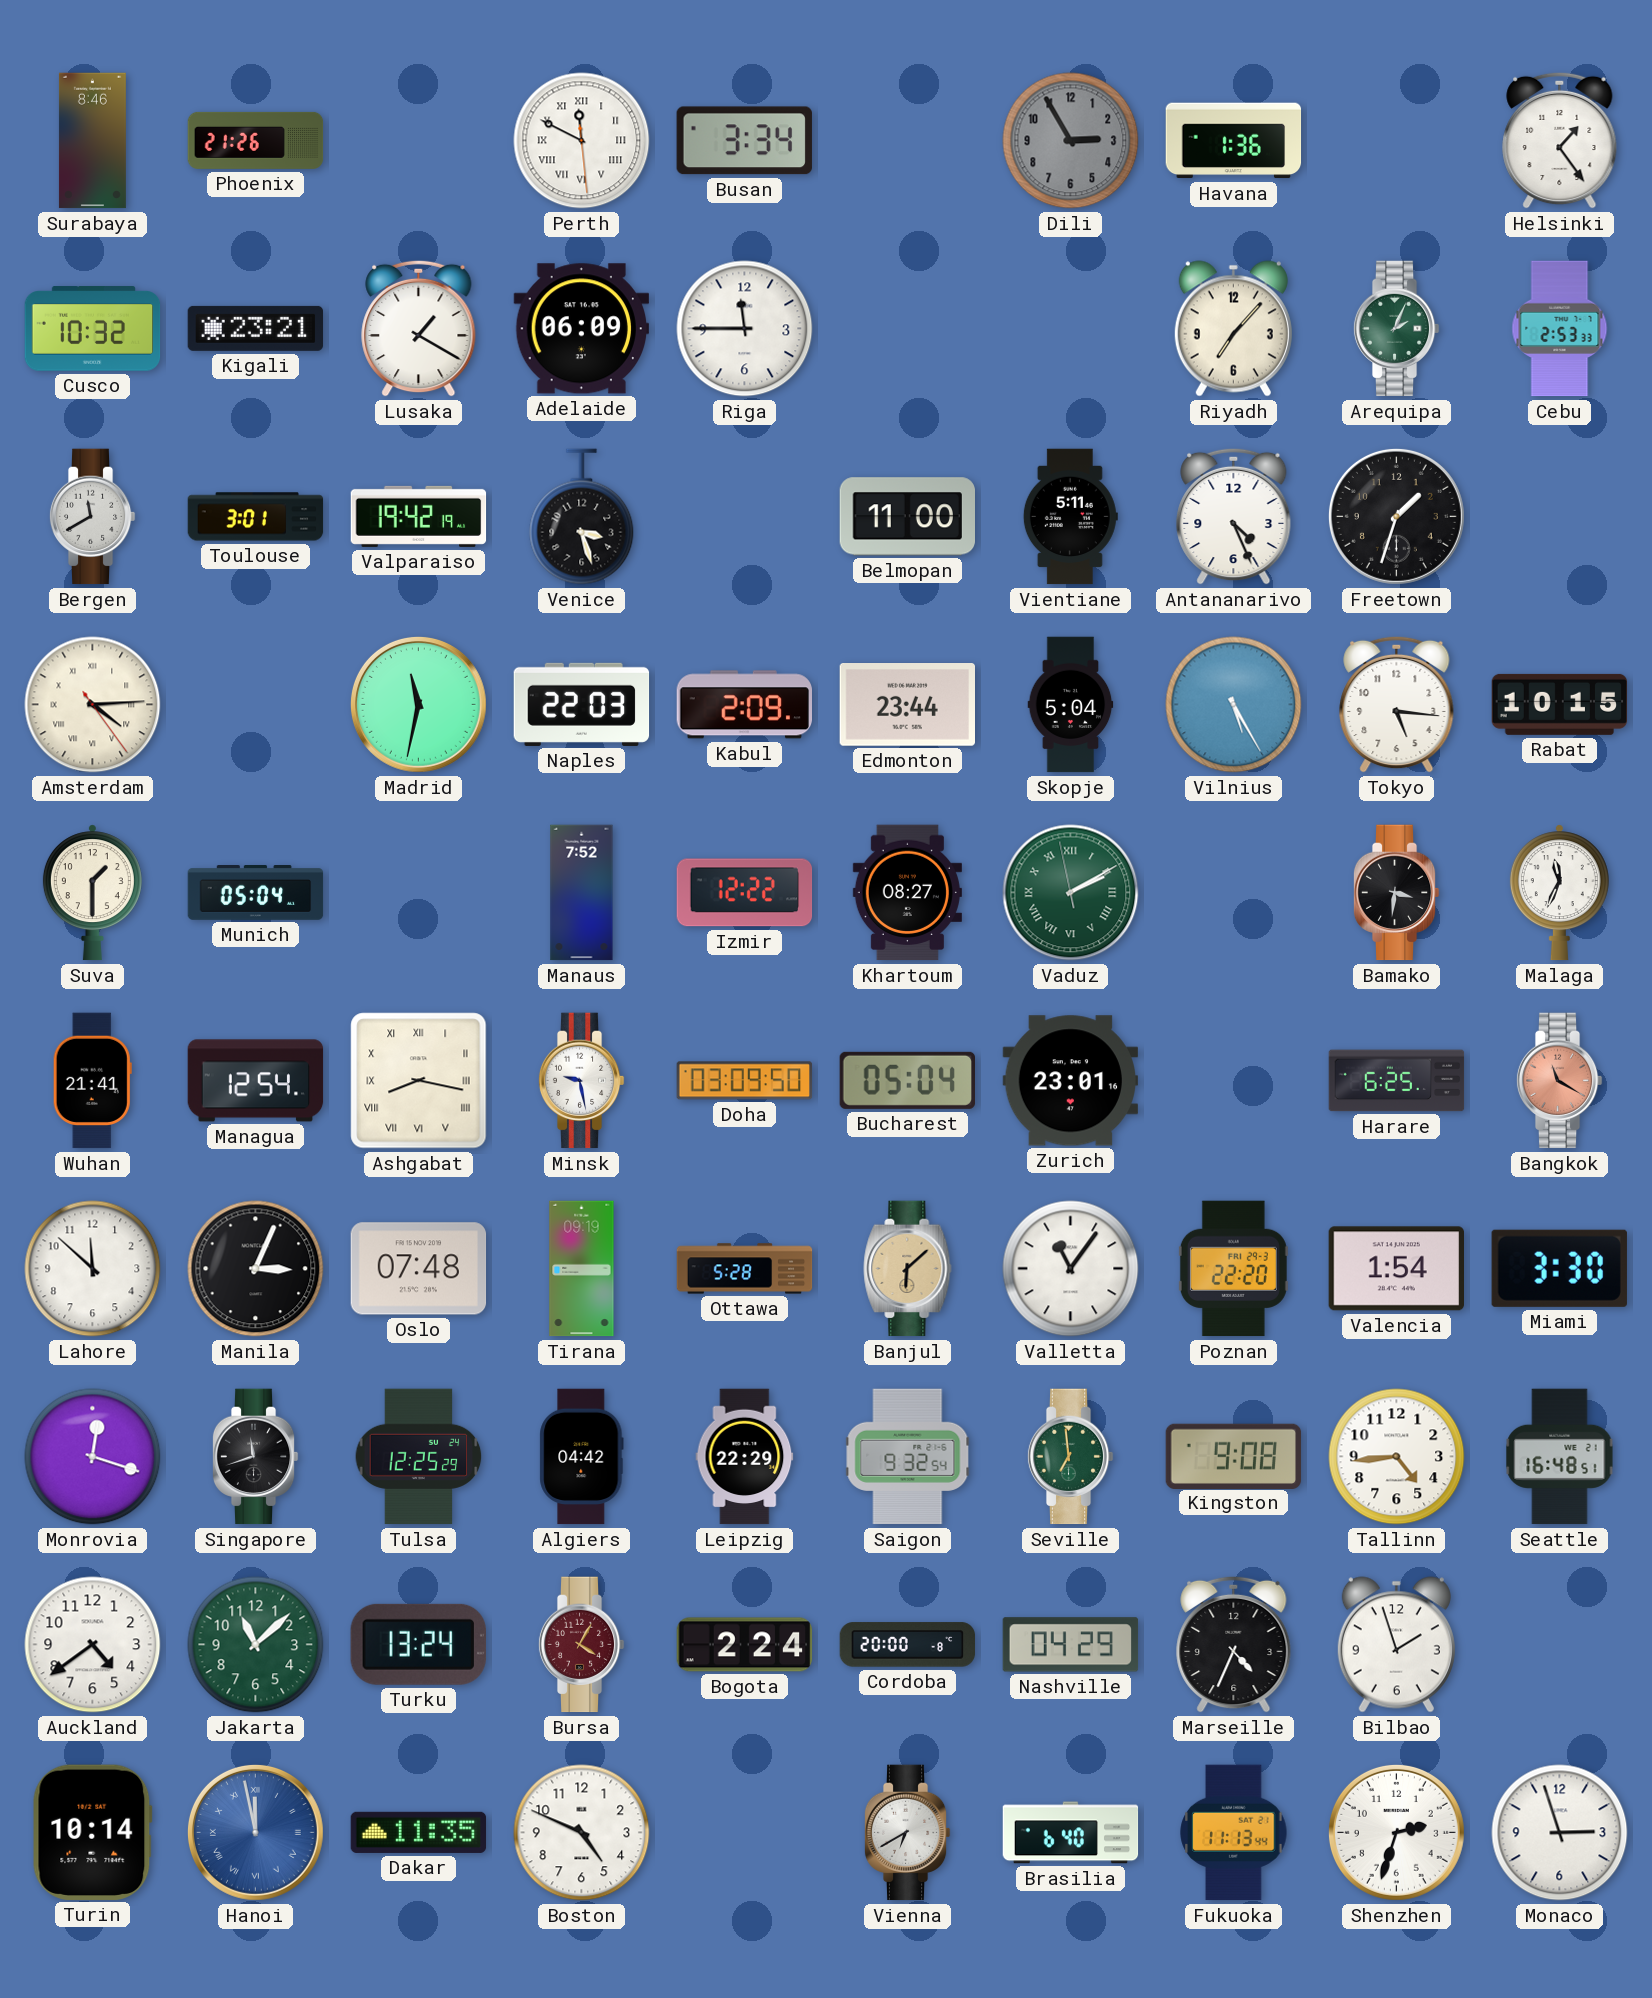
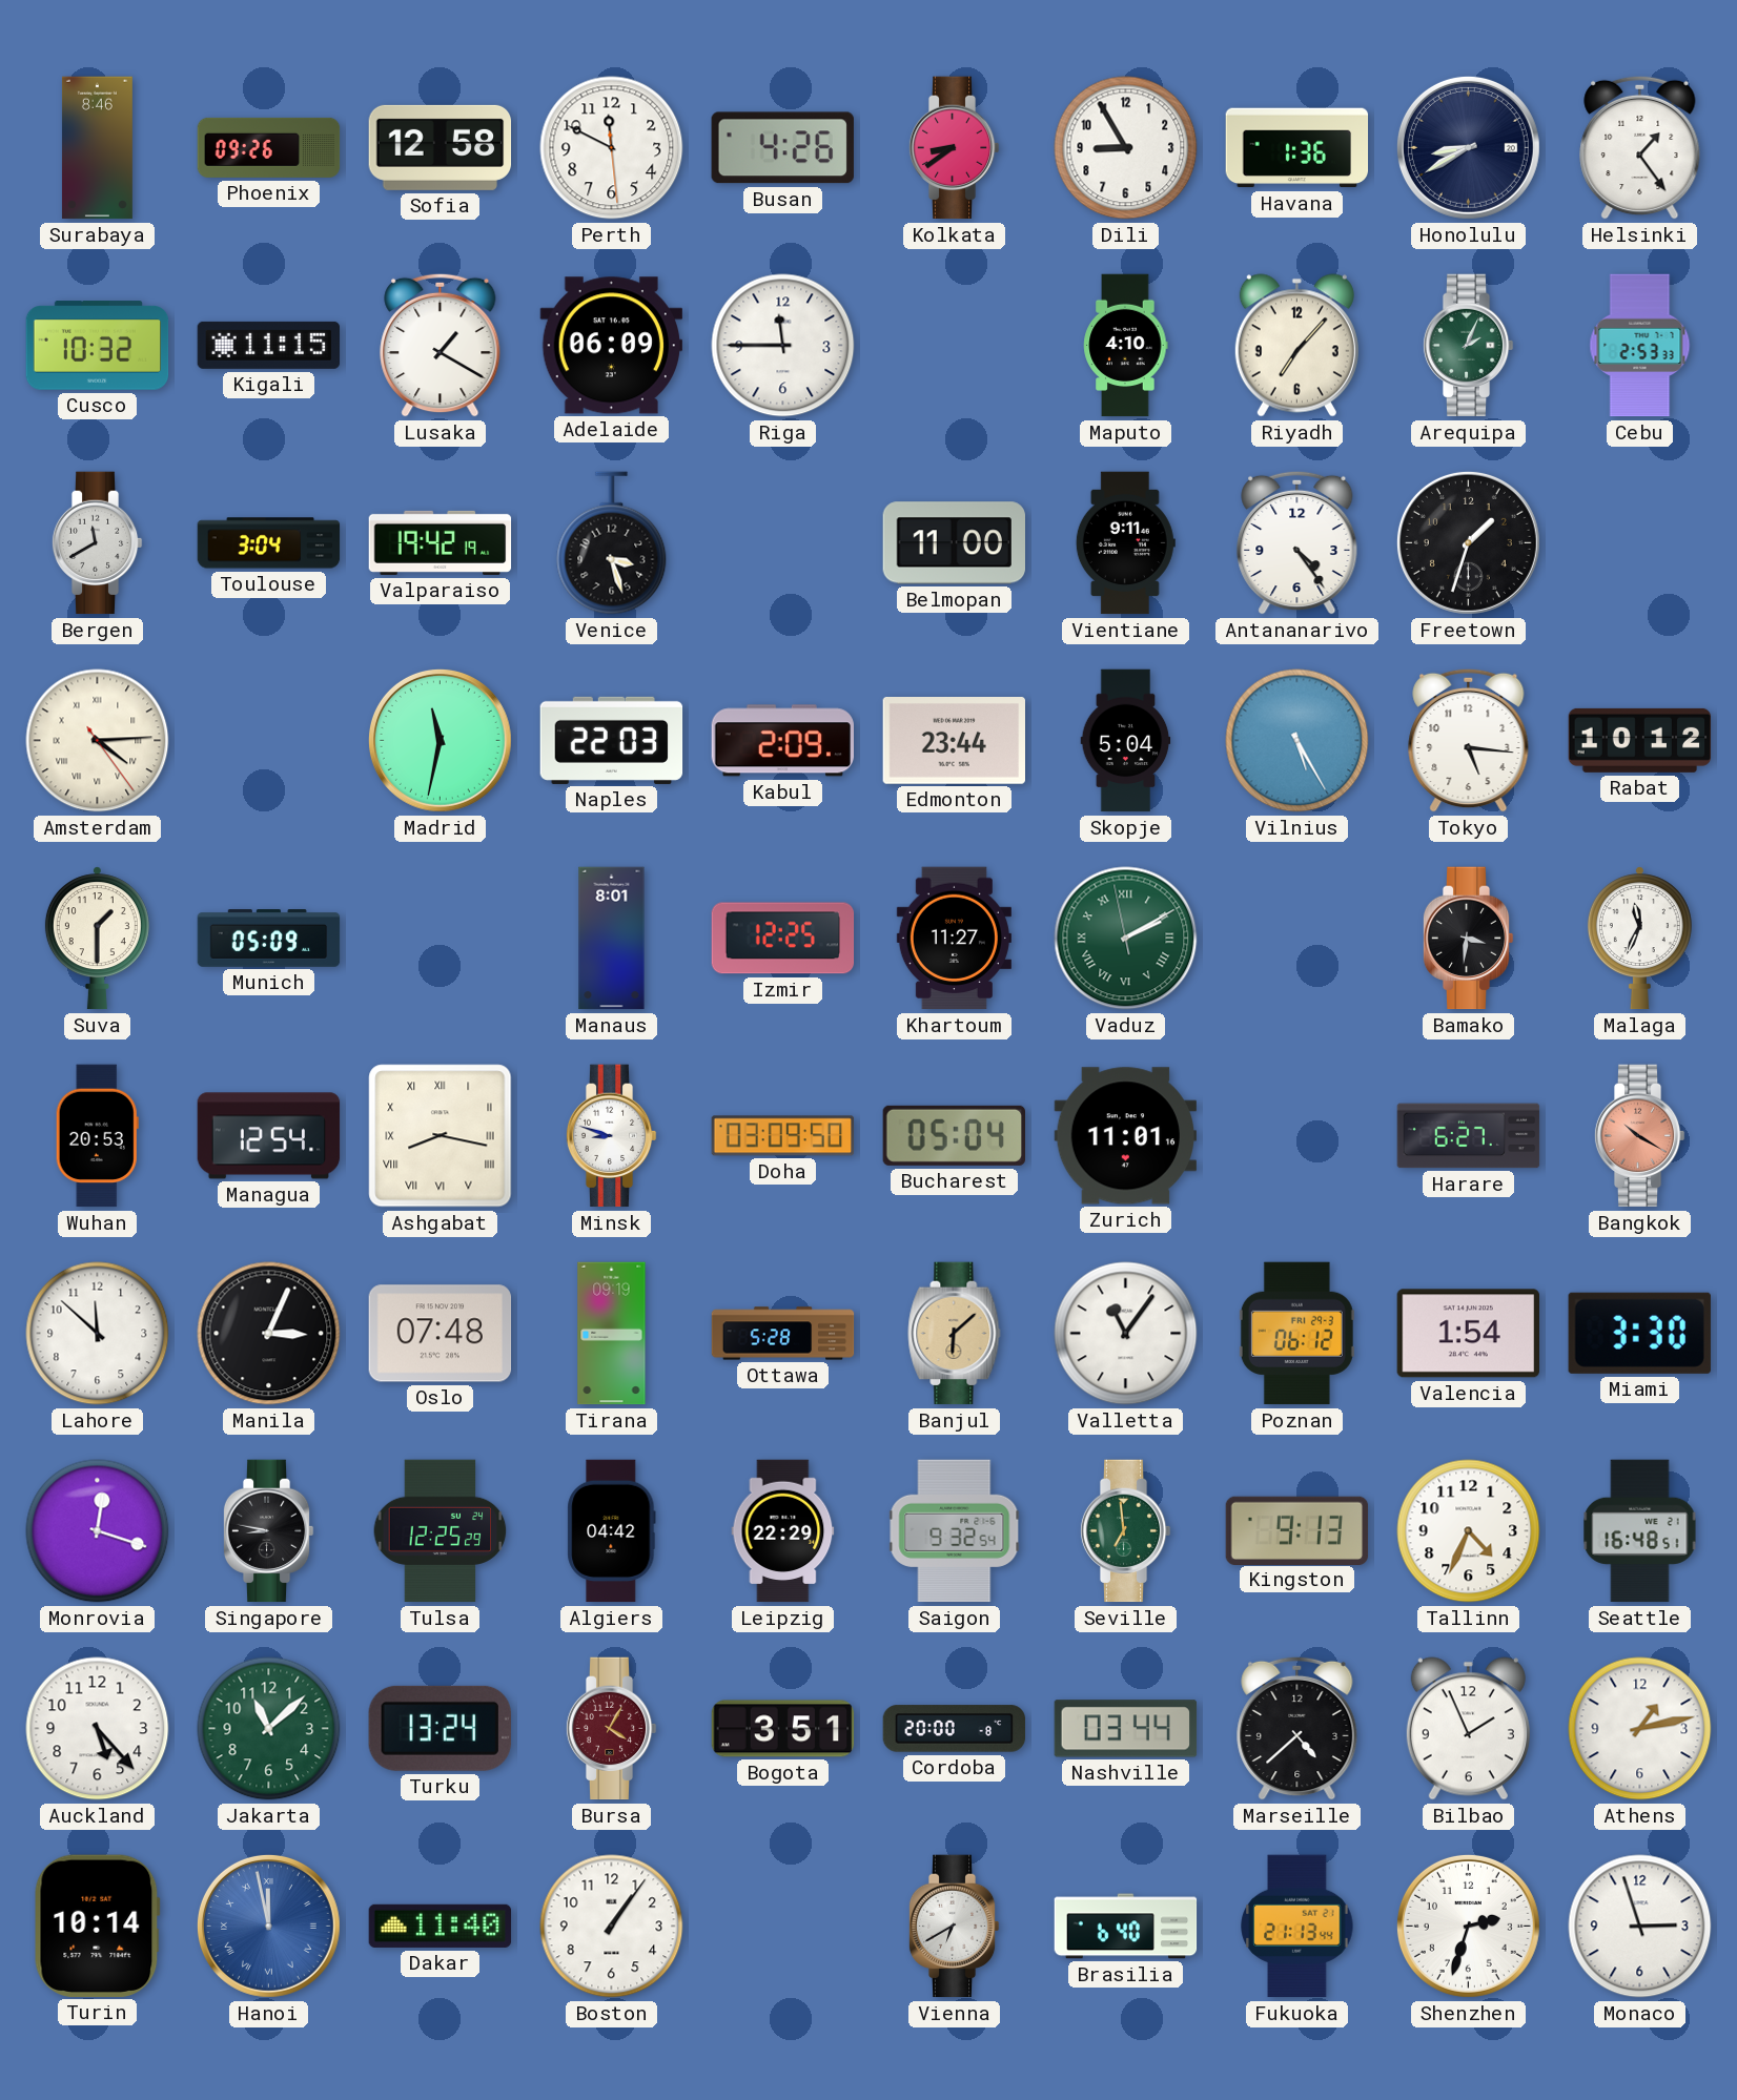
Phoenix: 21:26 -> 09:26
Sofia: none -> 12:58
Perth numerals: Roman -> Arabic
Busan: 3:34 -> 4:26
Kolkata: none -> 8:39
Dili: 2:55 -> 8:55
Dili dial: grey -> white
Honolulu: none -> 8:40
Kigali: 23:21 -> 11:15
Maputo: none -> 4:10
Toulouse: 3:01 -> 3:04
Vientiane: 5:11 -> 9:11
Antananarivo: 4:26 -> 4:24
Rabat: 10:15 -> 10:12
Munich: 05:04 -> 05:09
Manaus: 7:52 -> 8:01
Izmir: 12:22 -> 12:25
Khartoum: 08:27 -> 11:27
Wuhan: 21:41 -> 20:53
Minsk: 9:28 -> 8:48
Zurich: 23:01 -> 11:01
Harare: 6:25 -> 6:27
Bangkok: 11:20 -> 10:20
Poznan: 22:20 -> 06:12
Singapore: 11:42 -> 8:47
Kingston: 9:08 -> 9:13
Tallinn: 4:44 -> 4:34
Auckland: 4:39 -> 5:23
Bogota: 2:24 -> 3:51
Nashville: 04:29 -> 03:44
Marseille: 4:34 -> 4:38
Bilbao: 1:57 -> 1:56
Athens: none -> 1:13
Dakar: 11:35 -> 11:40
Boston: 4:49 -> 1:06
Fukuoka: 11:13 -> 21:13
